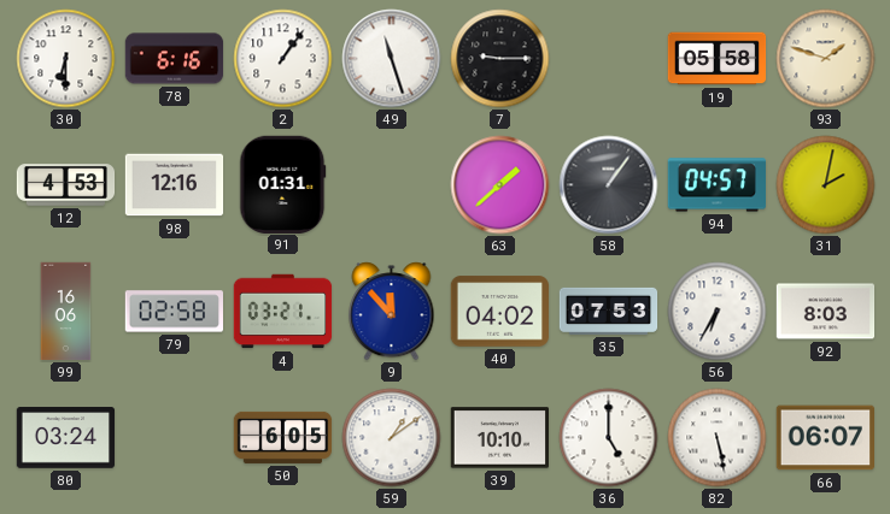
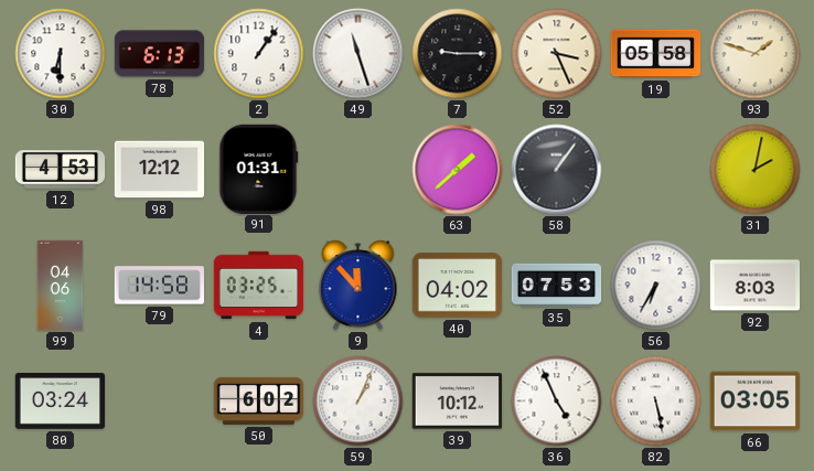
78: 6:16 -> 6:13
52: none -> 3:26
98: 12:16 -> 12:12
94: 04:57 -> none
99: 16:06 -> 04:06
79: 02:58 -> 14:58
4: 03:21 -> 03:25
50: 6:05 -> 6:02
59: 1:09 -> 1:04
39: 10:10 -> 10:12
36: 5:00 -> 4:56
66: 06:07 -> 03:05
